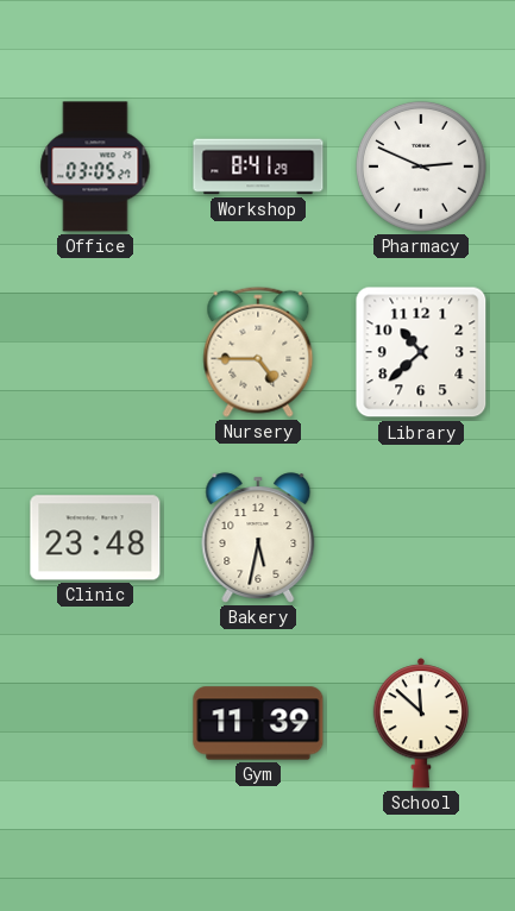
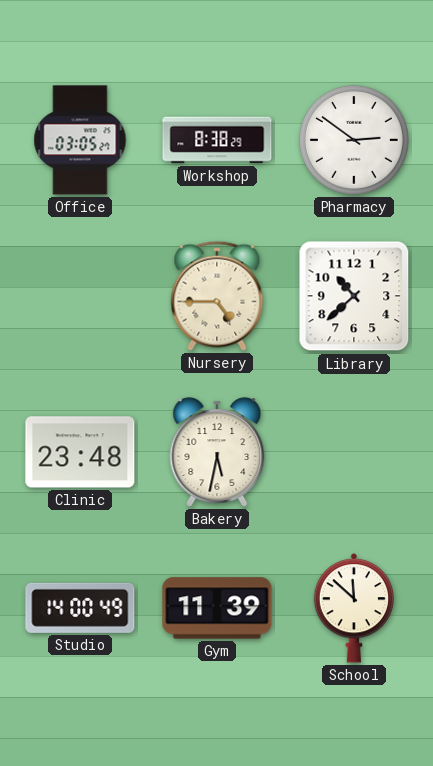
Workshop: 8:41 -> 8:38
Pharmacy: 2:49 -> 2:51
Studio: none -> 14:00
